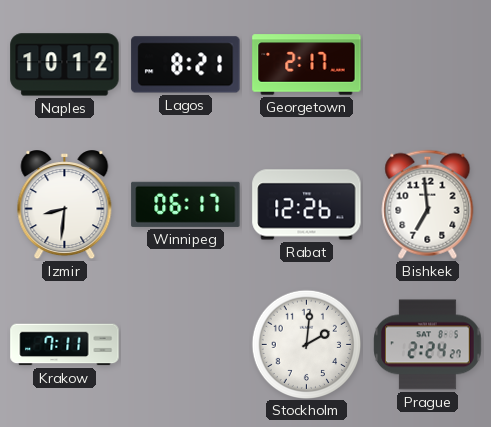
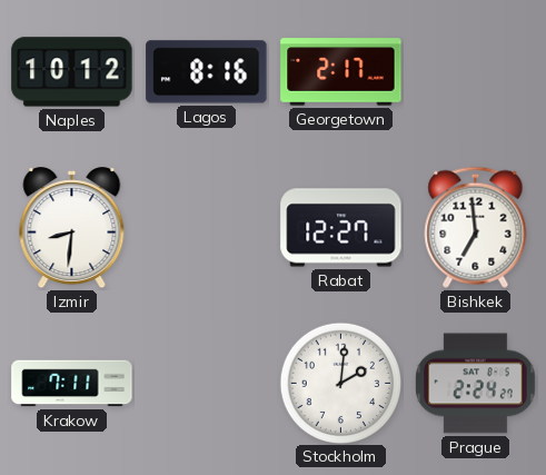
Lagos: 8:21 -> 8:16
Winnipeg: 06:17 -> none
Rabat: 12:26 -> 12:27
